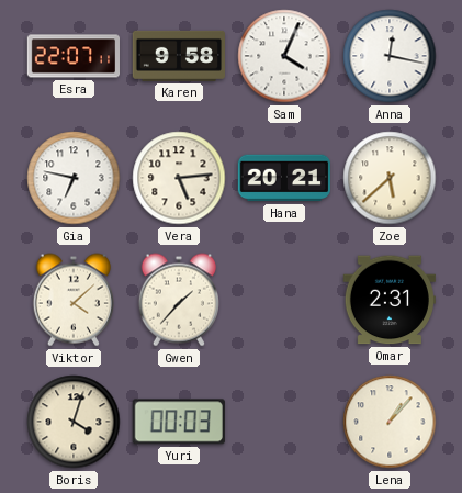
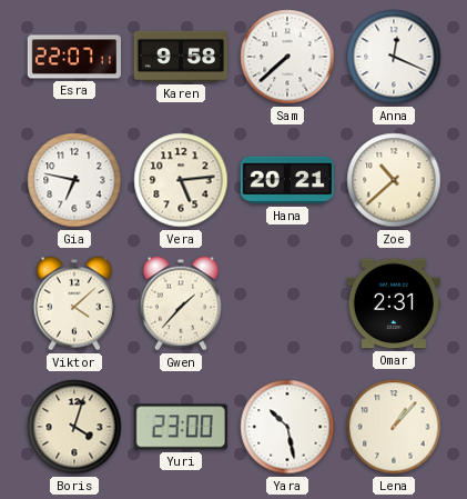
Sam: 4:04 -> 7:38
Anna: 12:17 -> 12:19
Zoe: 5:38 -> 10:38
Yuri: 00:03 -> 23:00
Yara: none -> 10:28
